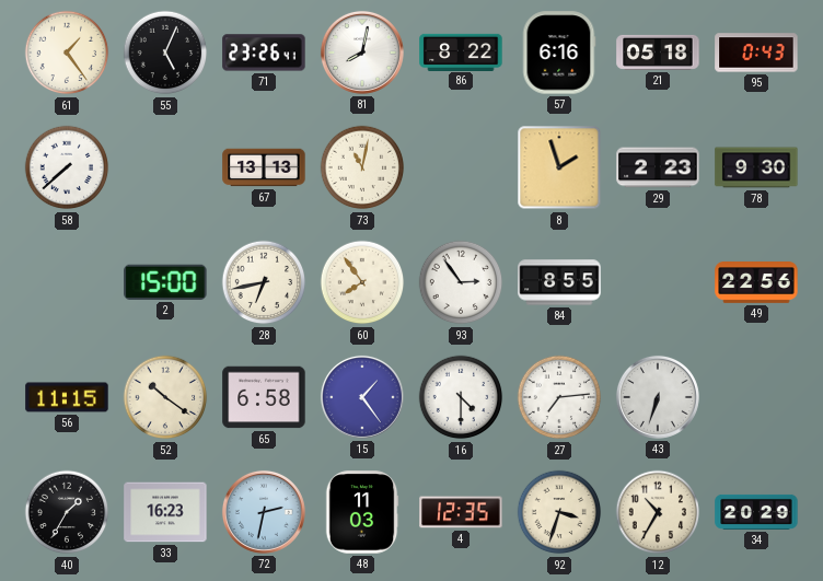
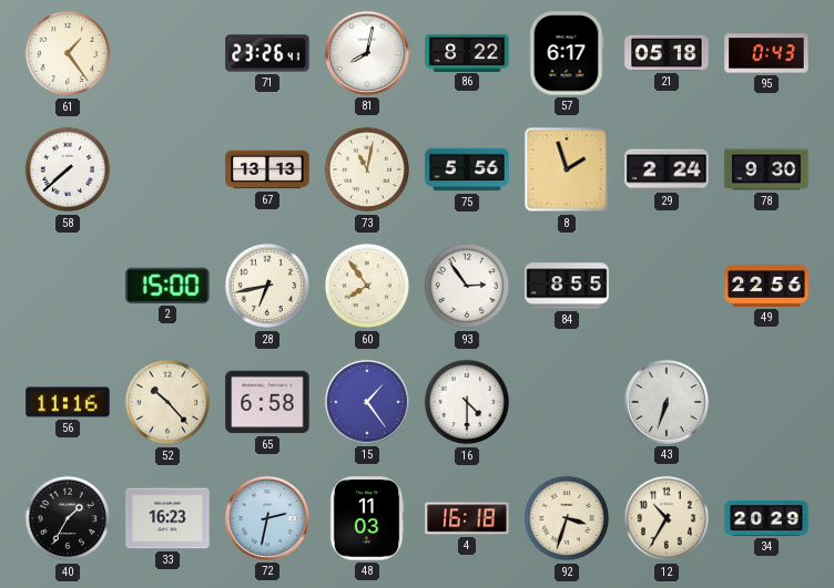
55: 5:04 -> none
57: 6:16 -> 6:17
75: none -> 5:56
29: 2:23 -> 2:24
56: 11:15 -> 11:16
52: 10:21 -> 10:23
27: 7:14 -> none
4: 12:35 -> 16:18
